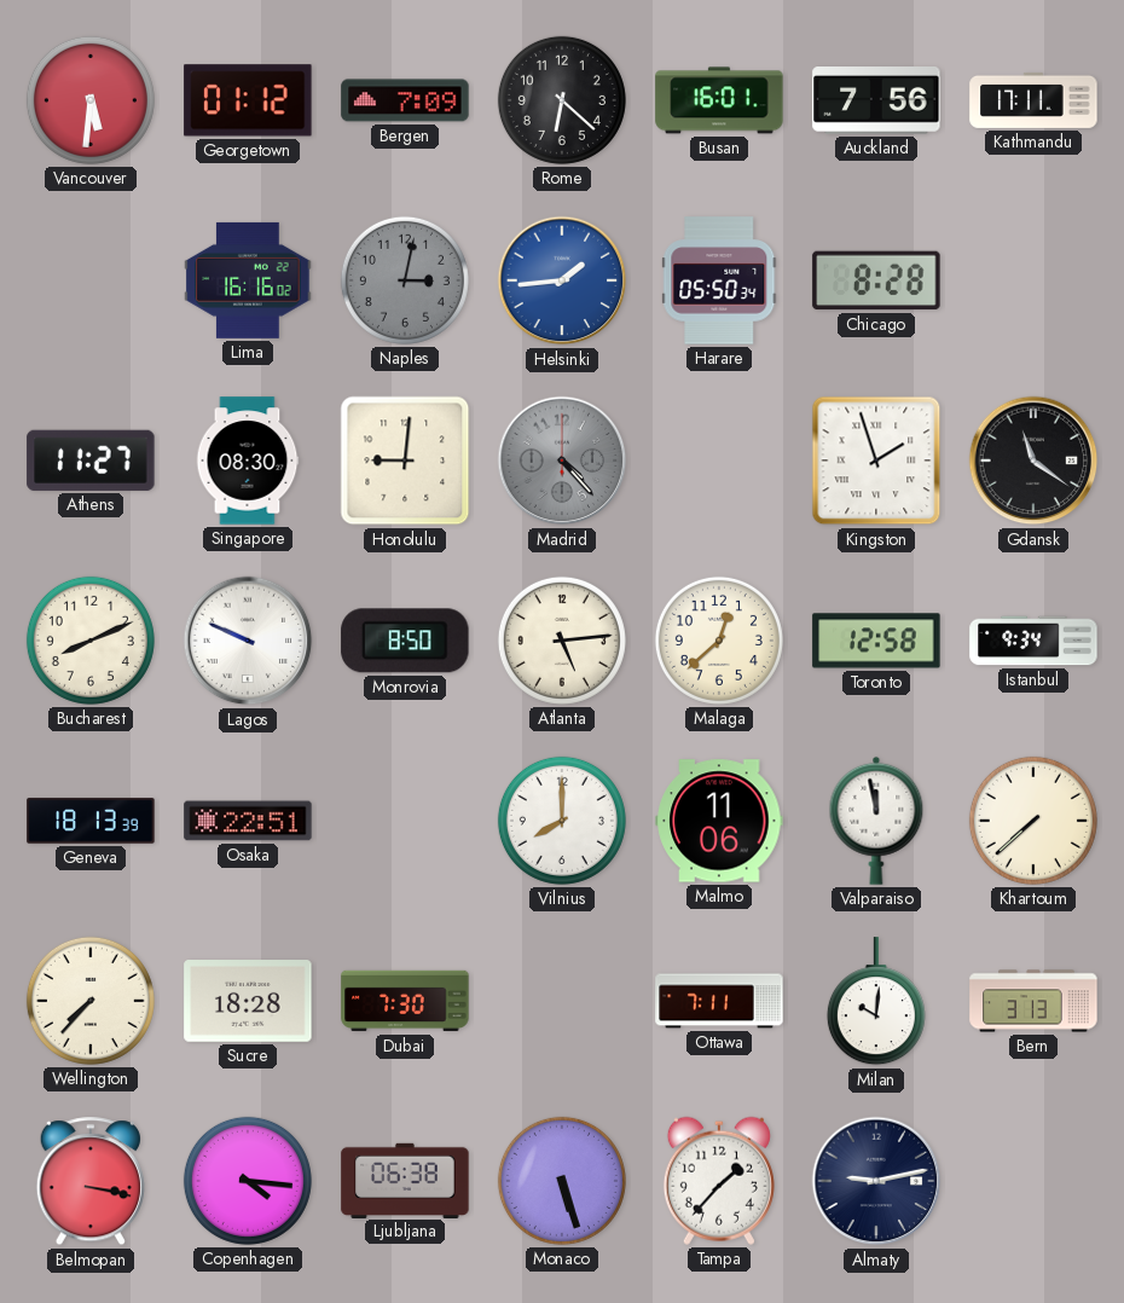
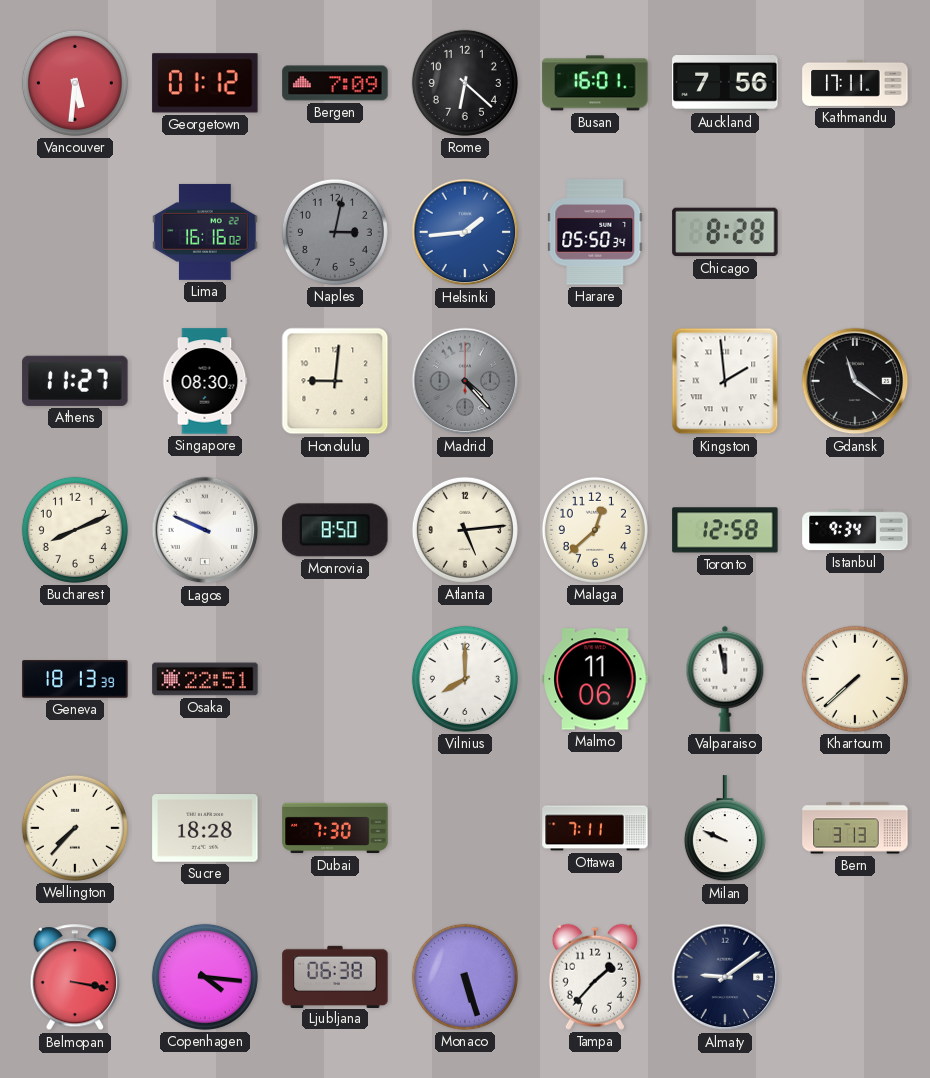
Kingston: 1:57 -> 1:59
Milan: 10:01 -> 9:49
Almaty: 9:13 -> 9:09
